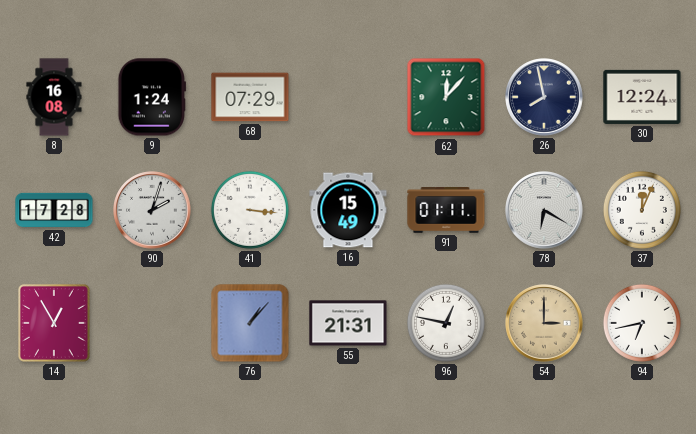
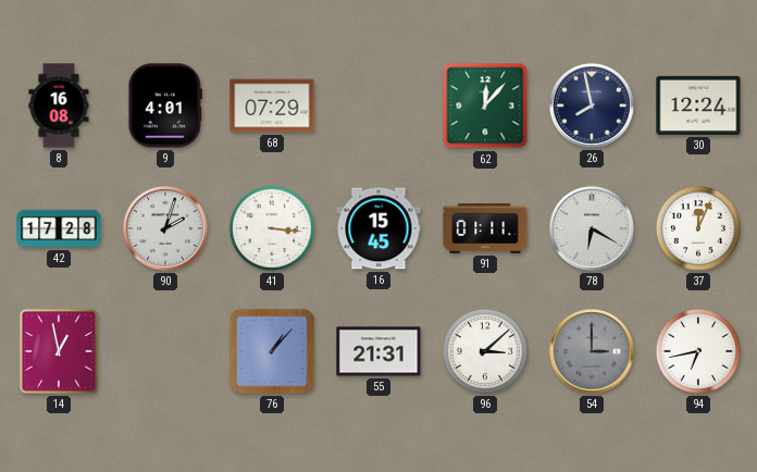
9: 1:24 -> 4:01
16: 15:49 -> 15:45
14: 12:55 -> 12:58
96: 12:47 -> 3:08
54 dial: champagne -> grey
